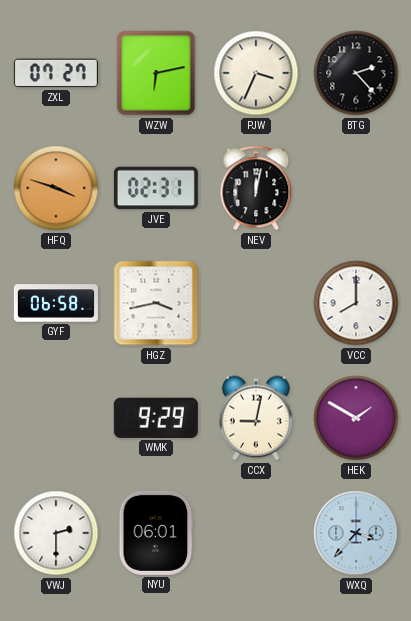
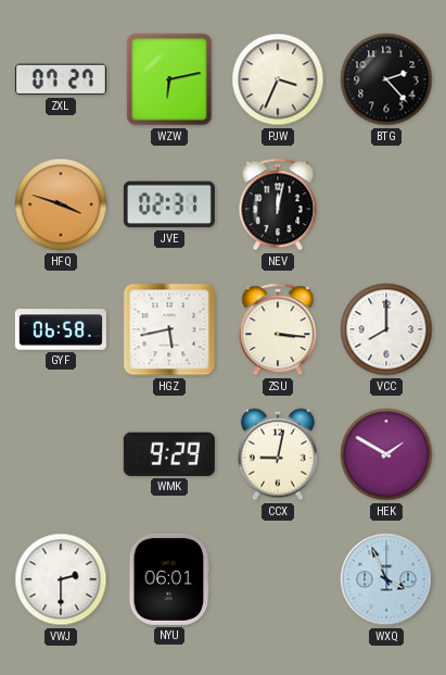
HGZ: 3:43 -> 5:43
ZSU: none -> 3:16
WXQ: 3:37 -> 3:56
